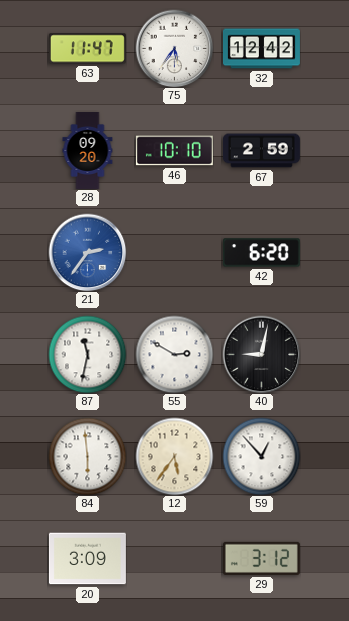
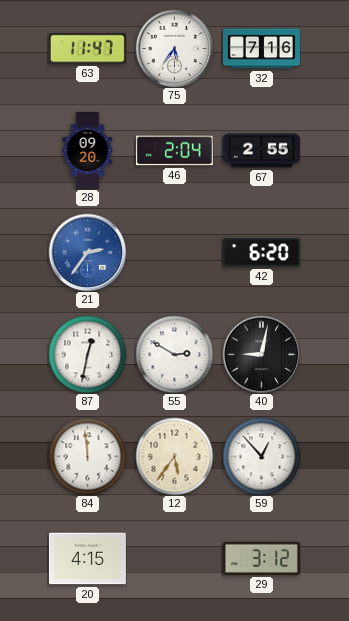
32: 12:42 -> 7:16
46: 10:10 -> 2:04
67: 2:59 -> 2:55
87: 11:32 -> 12:32
84: 5:59 -> 11:59
20: 3:09 -> 4:15
